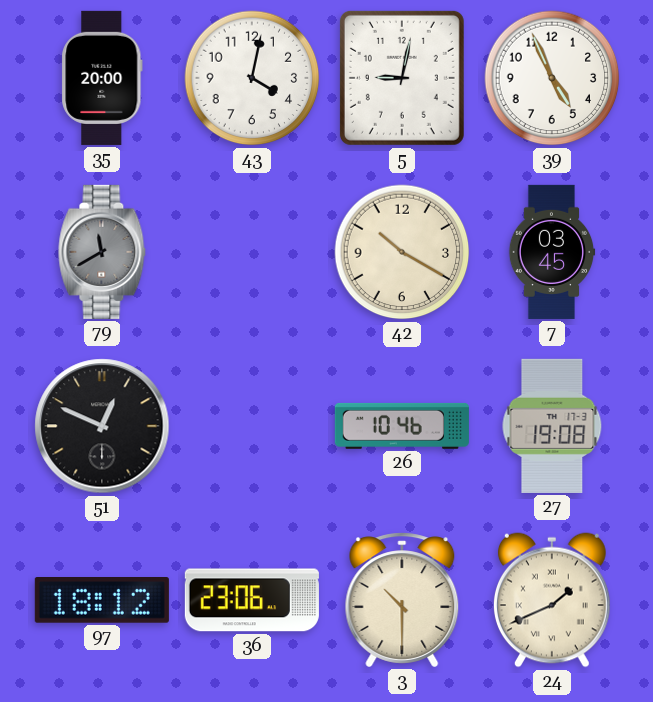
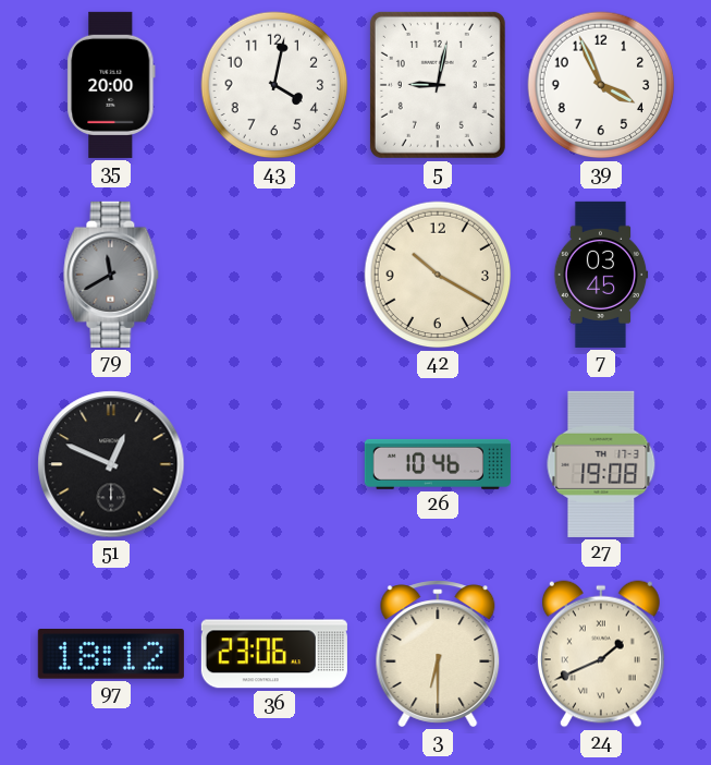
39: 4:56 -> 3:56
3: 10:30 -> 6:30
